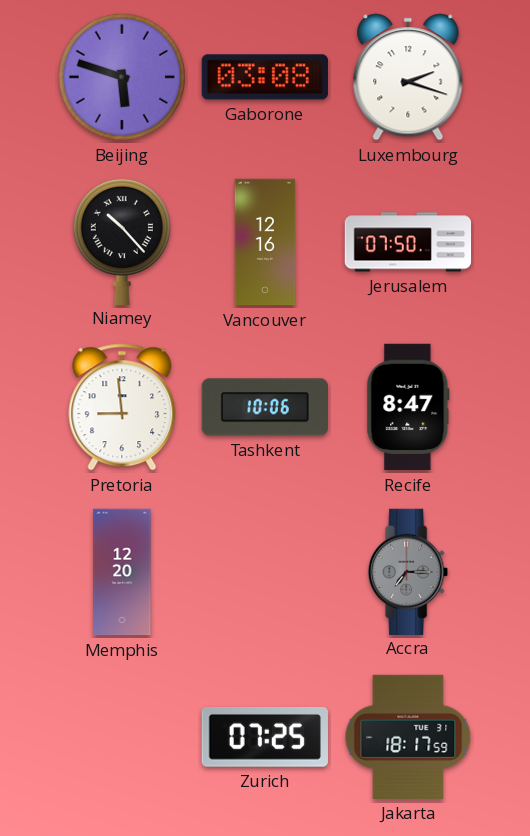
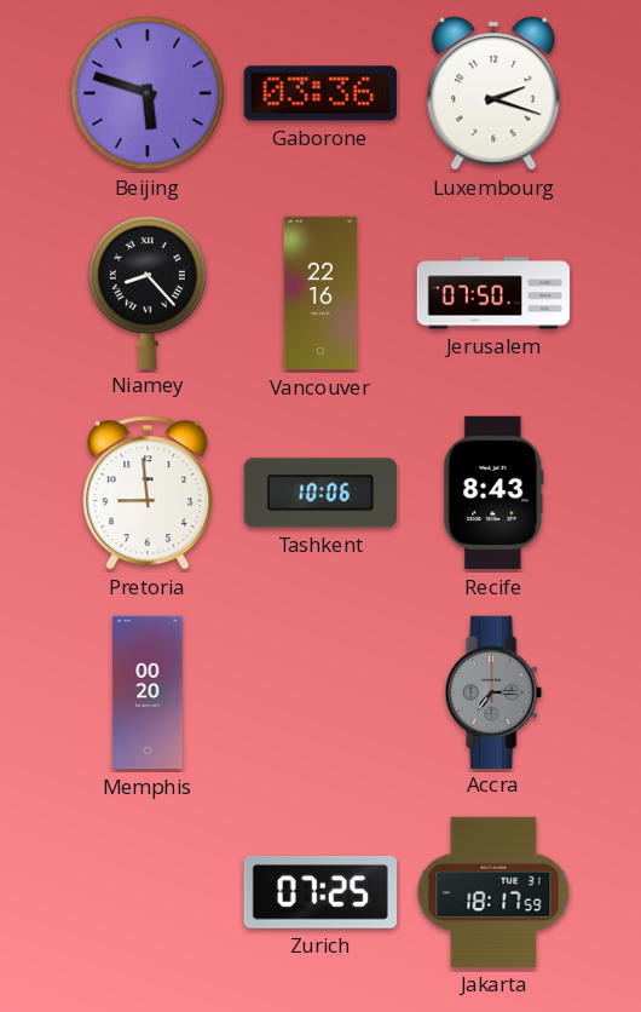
Gaborone: 03:08 -> 03:36
Niamey: 10:23 -> 8:23
Vancouver: 12:16 -> 22:16
Recife: 8:47 -> 8:43
Memphis: 12:20 -> 00:20
